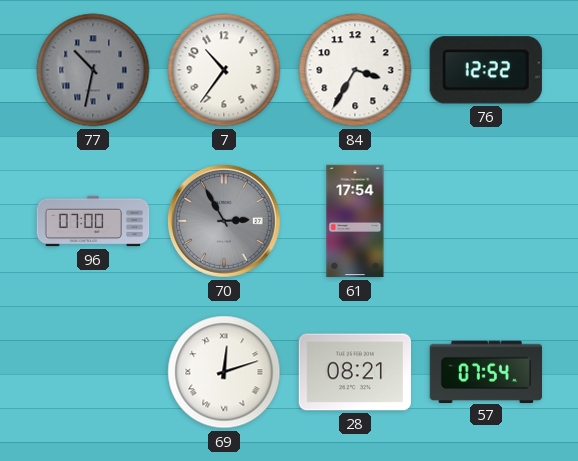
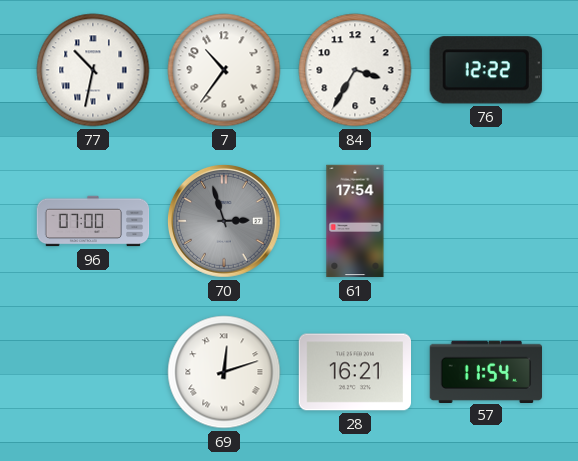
77 dial: grey -> white
70: 2:55 -> 2:57
28: 08:21 -> 16:21
57: 07:54 -> 11:54
